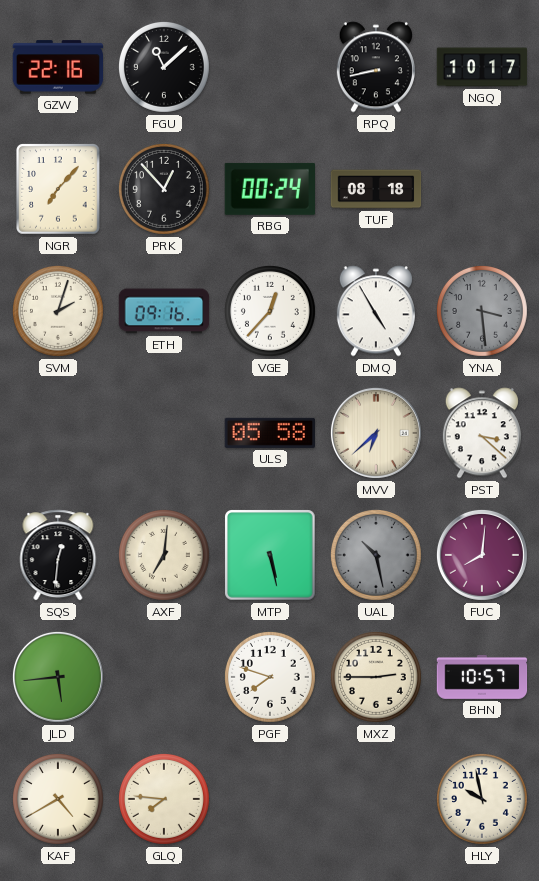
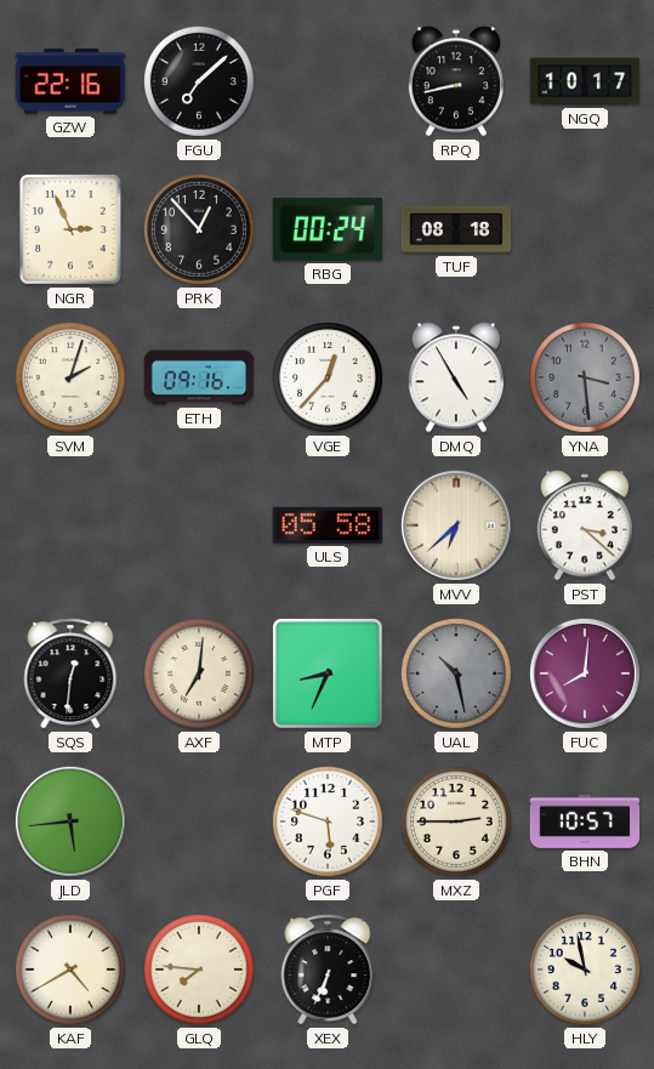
FGU: 11:08 -> 7:08
NGR: 7:07 -> 2:56
MTP: 5:28 -> 8:34
PGF: 7:48 -> 5:48
XEX: none -> 6:34
